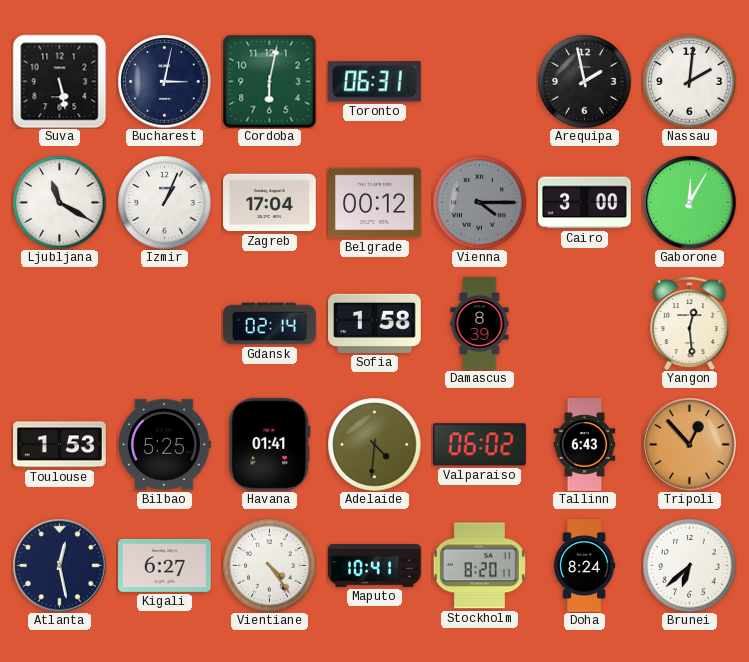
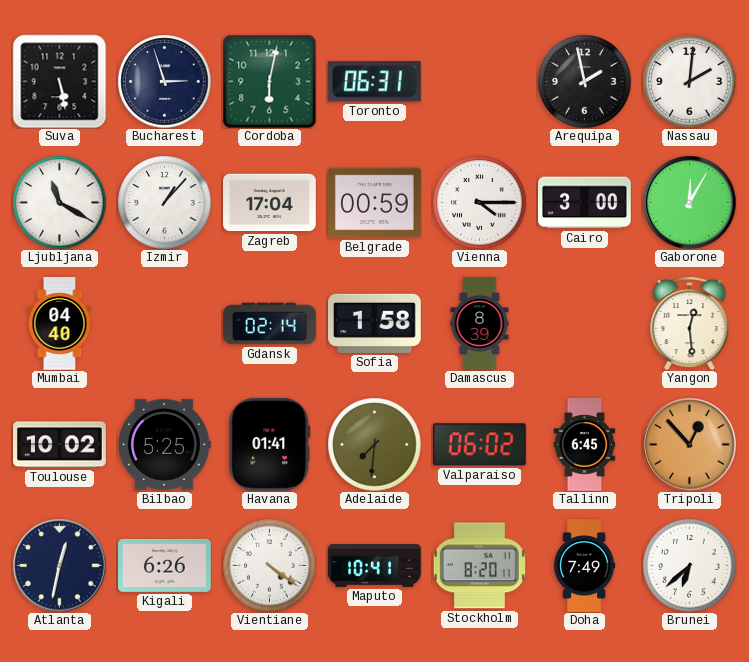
Bucharest: 3:02 -> 2:57
Izmir: 1:04 -> 1:07
Belgrade: 00:12 -> 00:59
Vienna dial: grey -> white
Mumbai: none -> 04:40
Toulouse: 1:53 -> 10:02
Adelaide: 4:31 -> 7:31
Tallinn: 6:43 -> 6:45
Atlanta: 12:28 -> 12:32
Kigali: 6:27 -> 6:26
Vientiane: 4:24 -> 4:21
Doha: 8:24 -> 7:49
